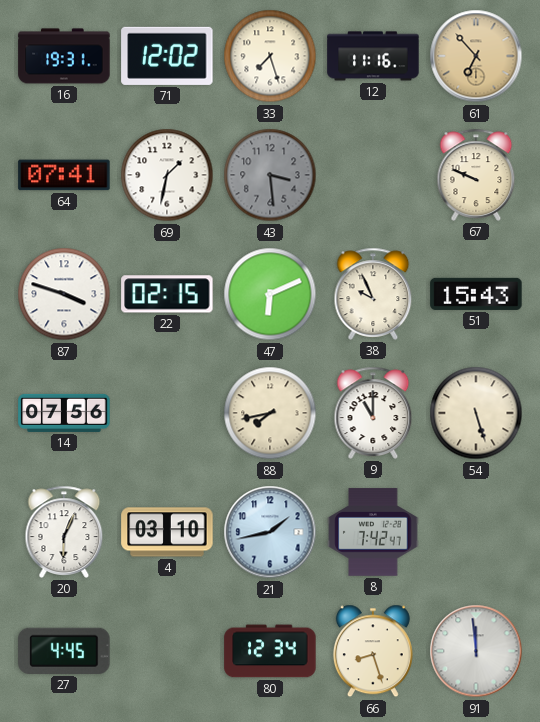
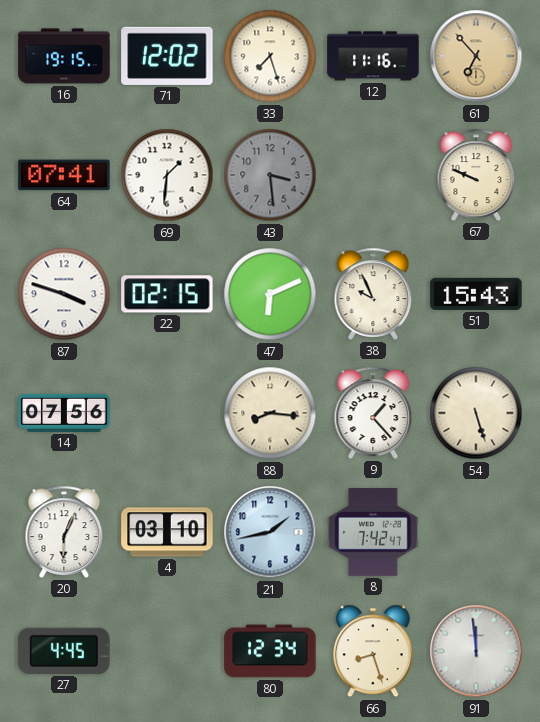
16: 19:31 -> 19:15
69: 1:32 -> 1:31
88: 7:43 -> 8:16
9: 11:00 -> 1:23
